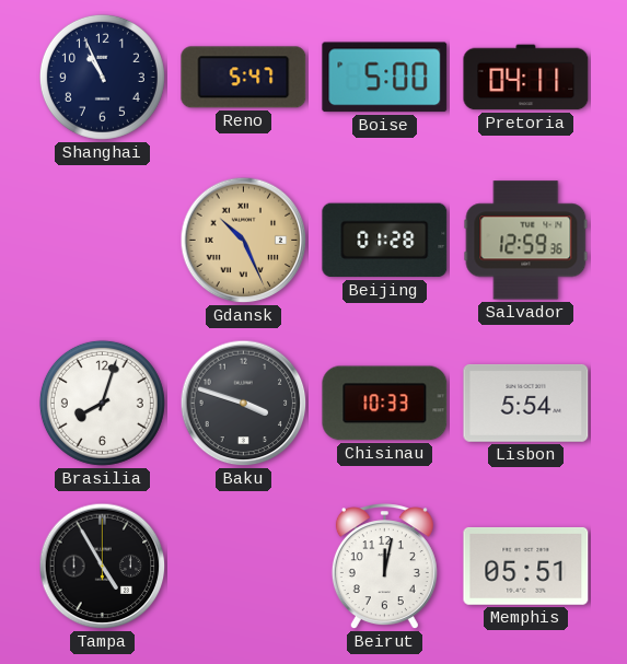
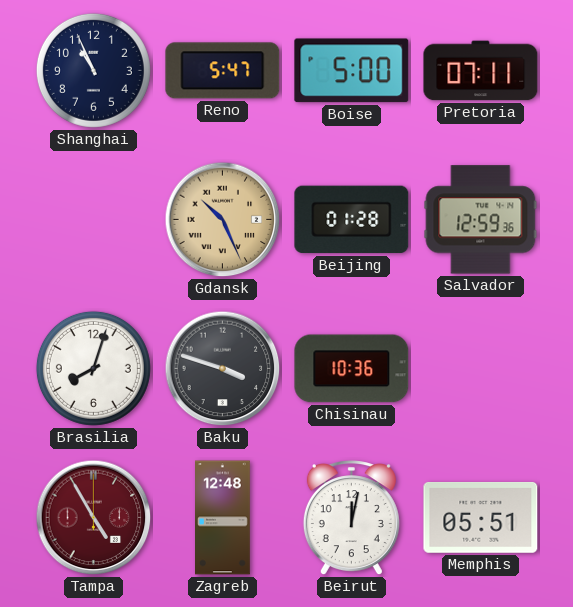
Pretoria: 04:11 -> 07:11
Chisinau: 10:33 -> 10:36
Lisbon: 5:54 -> none
Tampa dial: black -> burgundy
Zagreb: none -> 12:48
